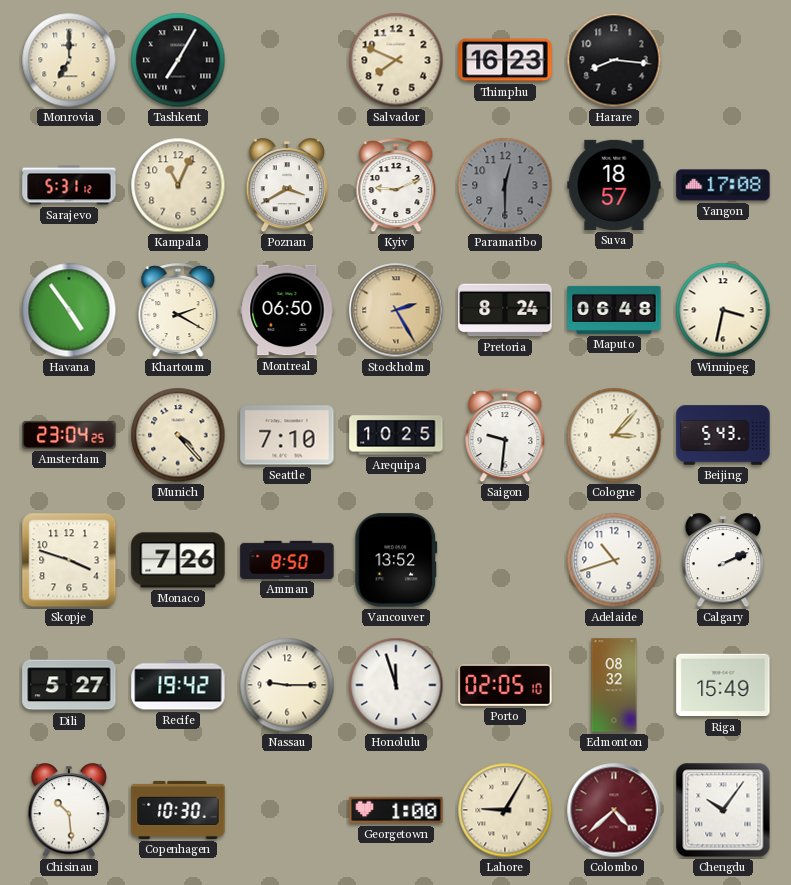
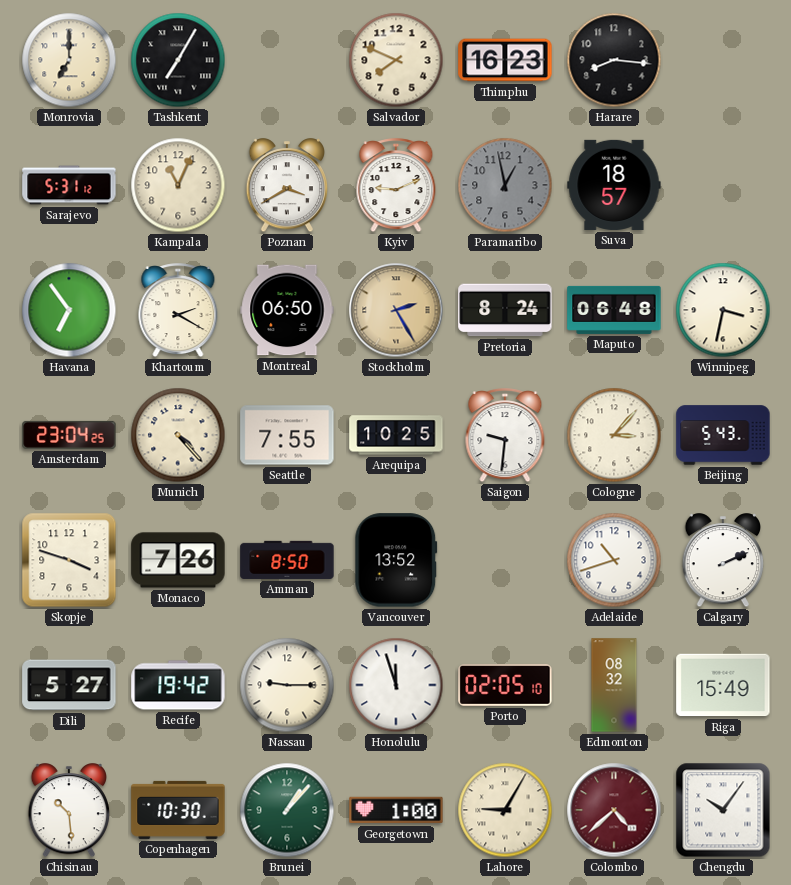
Paramaribo: 12:30 -> 12:58
Yangon: 17:08 -> none
Havana: 4:54 -> 6:54
Seattle: 7:10 -> 7:55
Brunei: none -> 1:07
